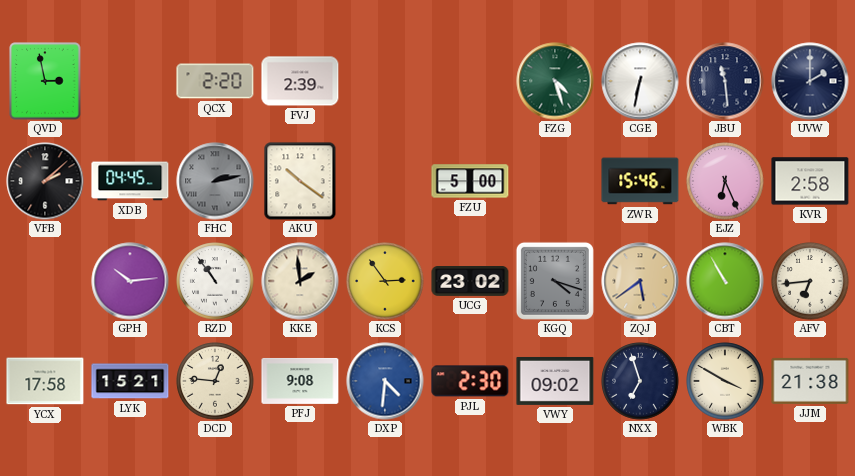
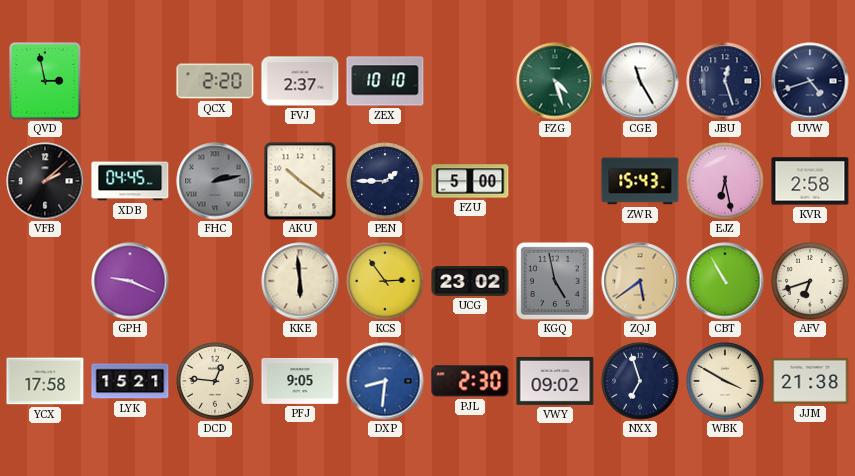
FVJ: 2:39 -> 2:37
ZEX: none -> 10:10
CGE: 6:32 -> 11:25
JBU: 11:29 -> 12:27
UVW: 2:00 -> 4:42
PEN: none -> 1:45
ZWR: 15:46 -> 15:43
EJZ: 6:26 -> 6:28
GPH: 10:14 -> 9:19
RZD: 10:54 -> none
KKE: 1:59 -> 5:59
KGQ: 4:18 -> 4:58
AFV: 6:44 -> 6:42
PFJ: 9:08 -> 9:05
DXP: 4:31 -> 8:31
